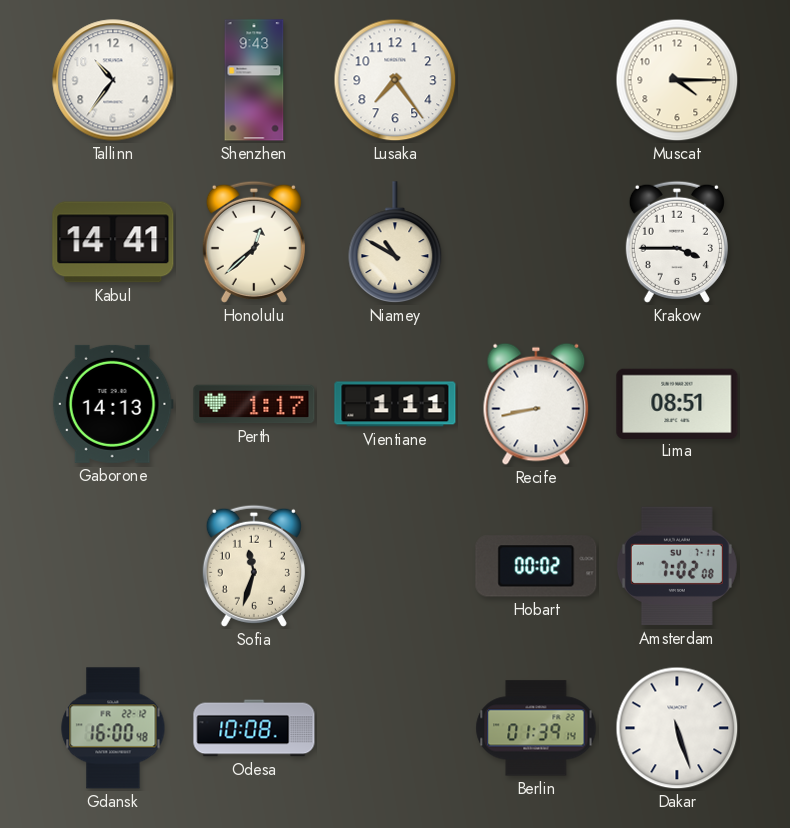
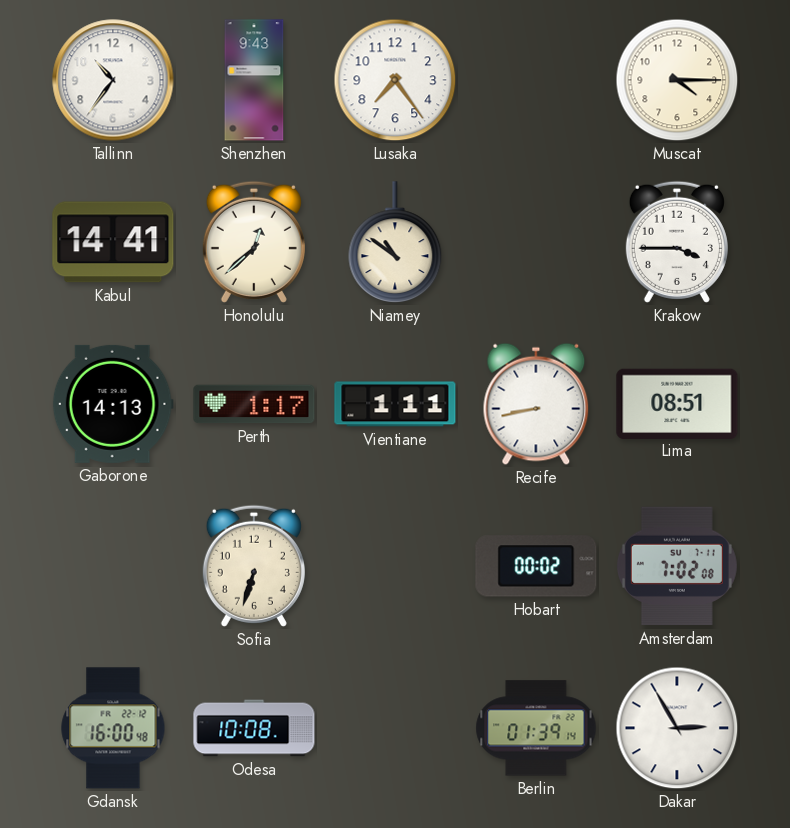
Niamey: 10:50 -> 10:51
Sofia: 11:33 -> 6:33
Dakar: 5:27 -> 2:55
